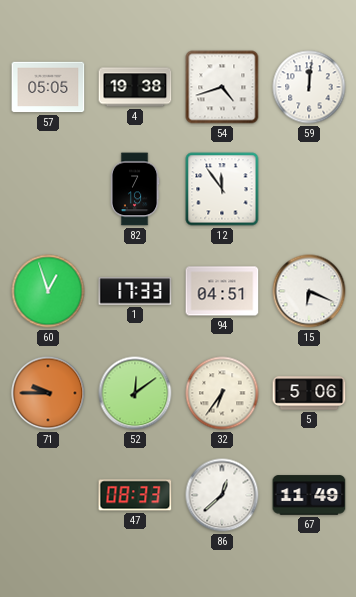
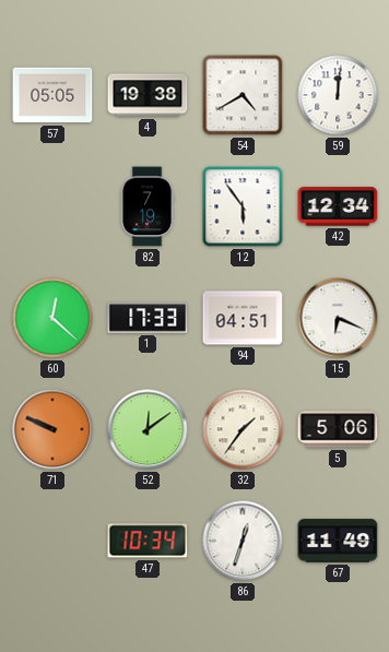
54: 4:42 -> 4:40
12: 11:54 -> 5:54
42: none -> 12:34
60: 12:57 -> 12:22
71: 9:45 -> 9:49
32: 6:36 -> 1:36
47: 08:33 -> 10:34
86: 12:38 -> 12:33
